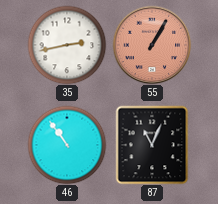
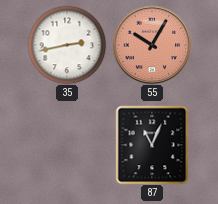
55: 1:05 -> 10:05
46: 10:54 -> none
